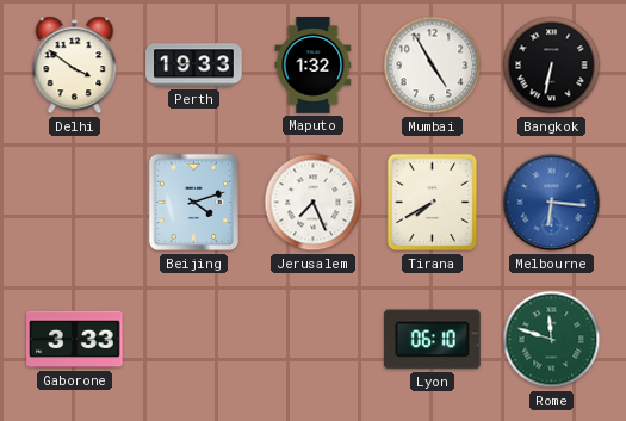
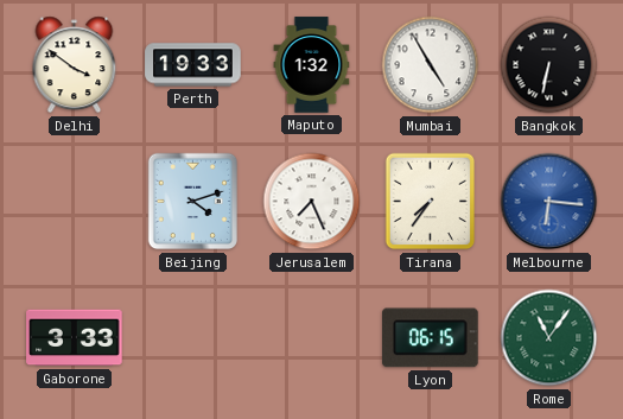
Tirana: 7:40 -> 7:36
Lyon: 06:10 -> 06:15
Rome: 11:48 -> 11:06
